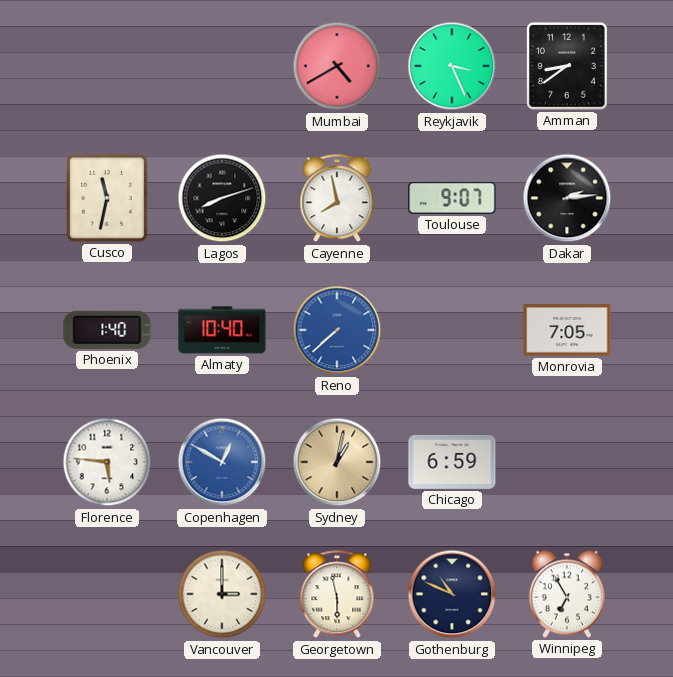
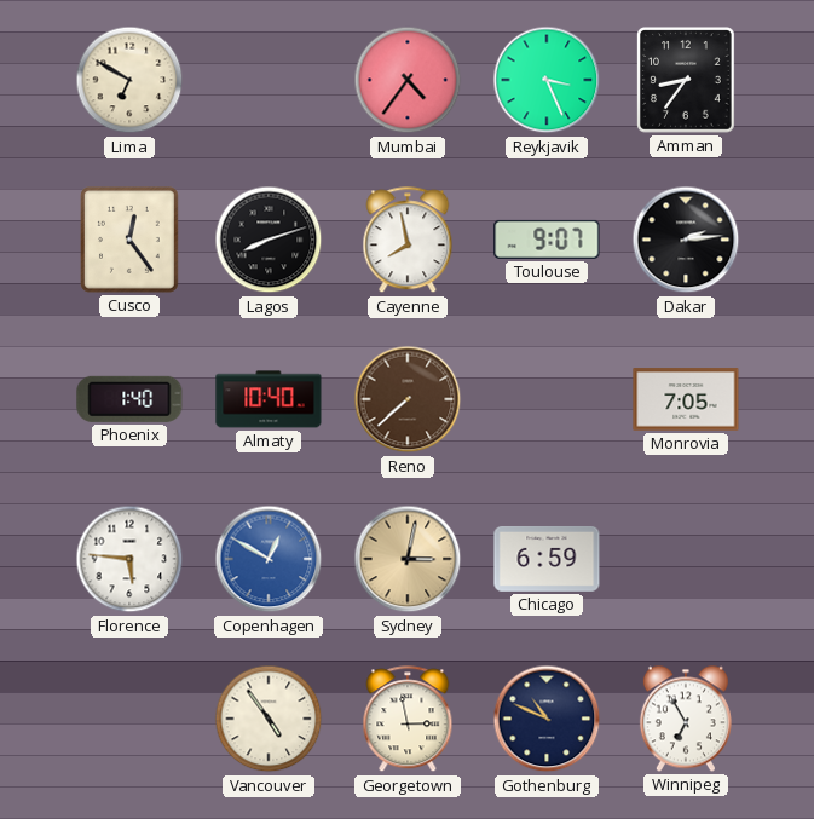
Lima: none -> 6:50
Mumbai: 4:40 -> 4:36
Amman: 8:39 -> 8:36
Cusco: 11:32 -> 12:24
Reno dial: blue -> brown
Sydney: 1:02 -> 3:02
Vancouver: 3:00 -> 4:54
Georgetown: 5:58 -> 2:58
